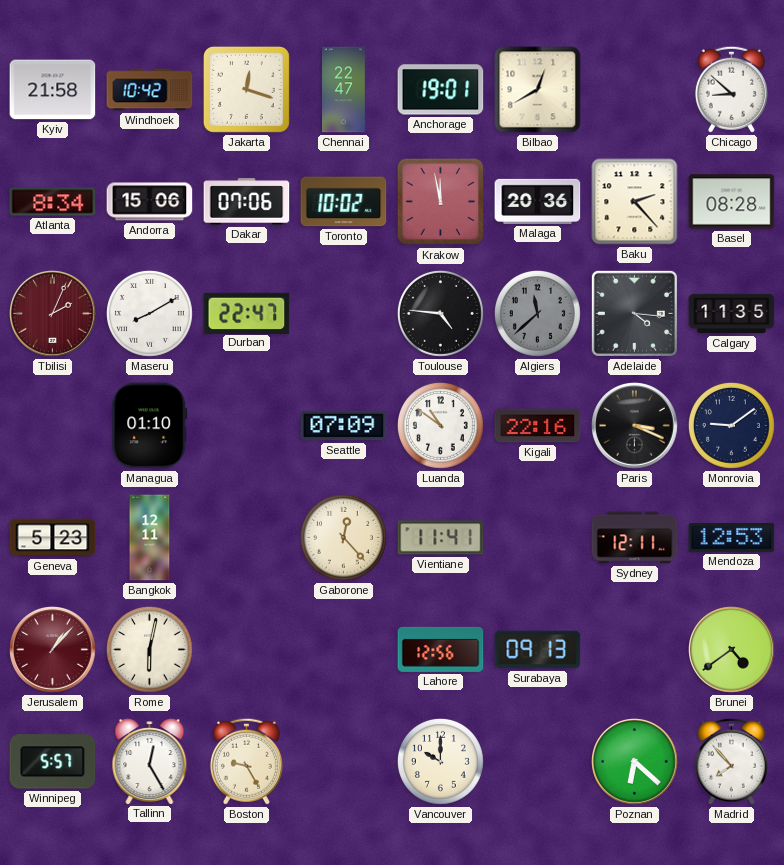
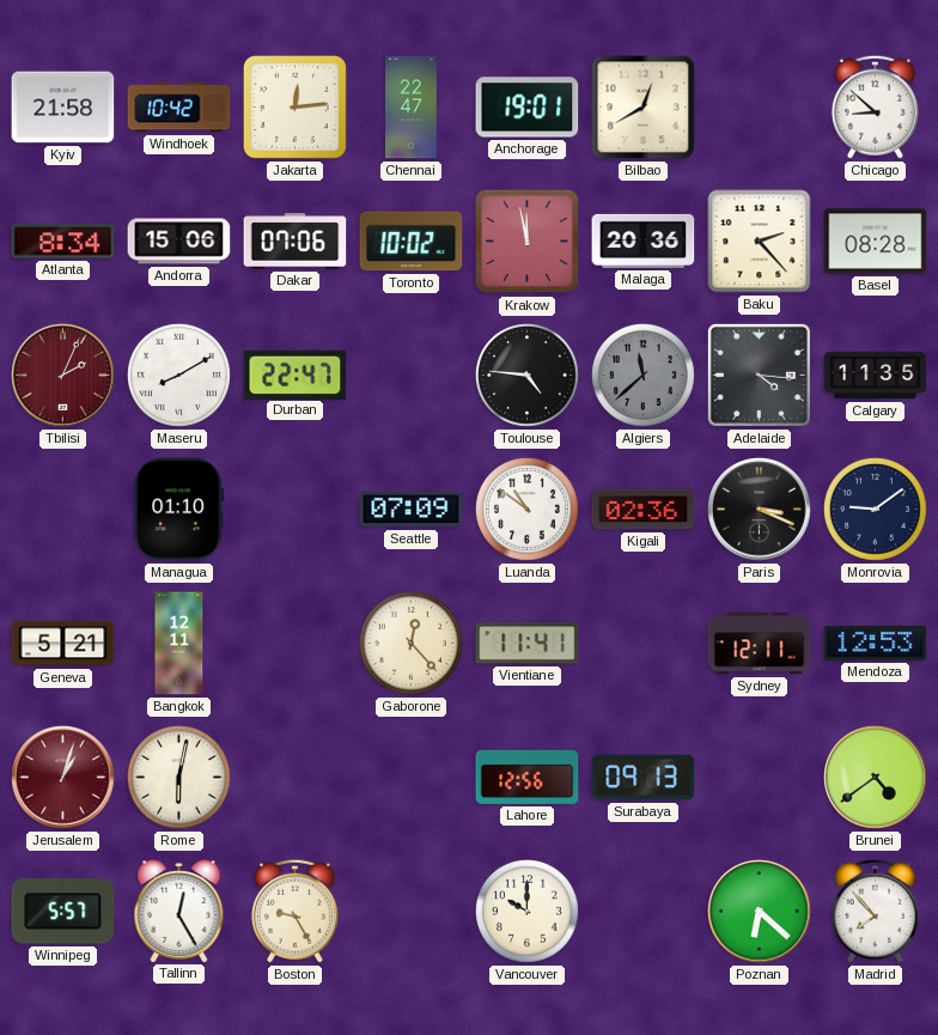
Jakarta: 12:18 -> 12:14
Kigali: 22:16 -> 02:36
Geneva: 5:23 -> 5:21
Jerusalem: 1:07 -> 1:03
